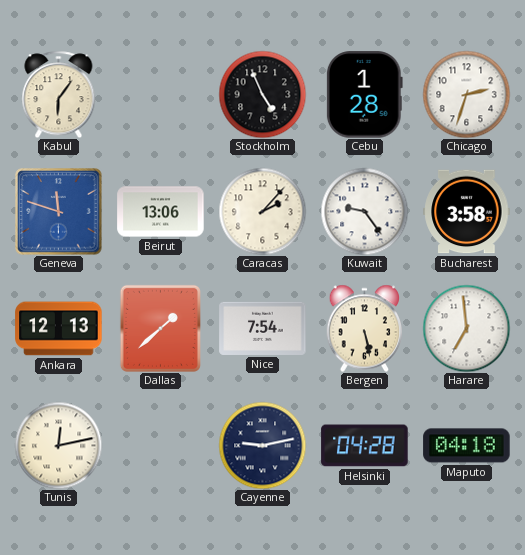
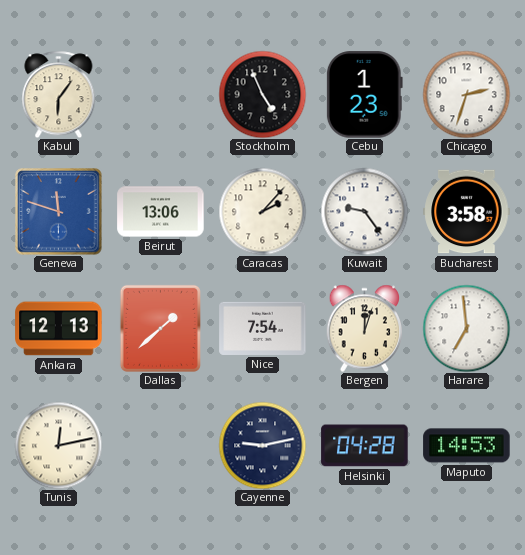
Cebu: 1:28 -> 1:23
Bergen: 5:28 -> 12:03
Maputo: 04:18 -> 14:53
